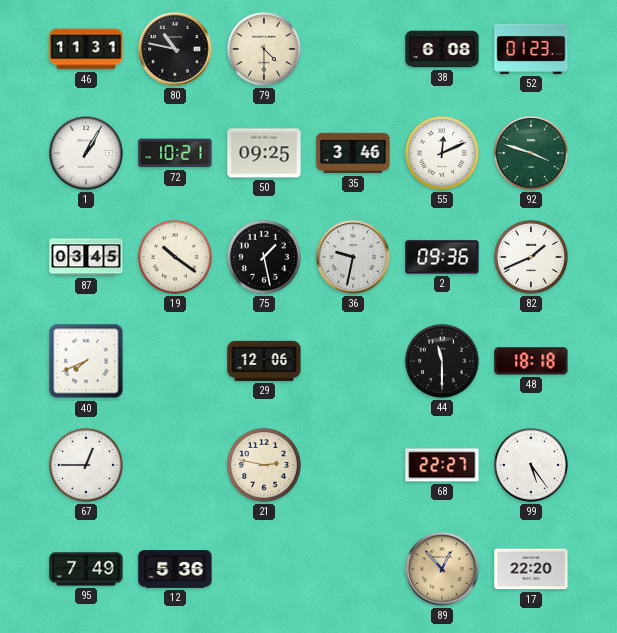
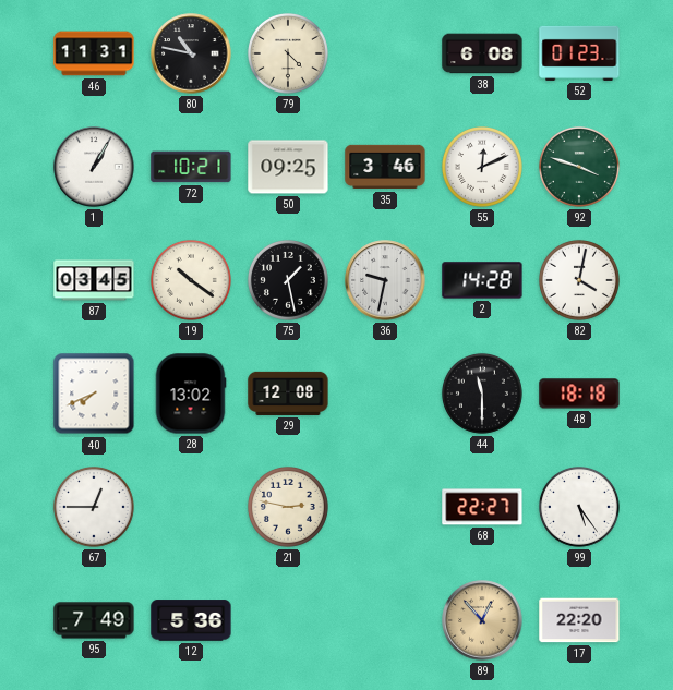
2: 09:36 -> 14:28
82: 1:41 -> 4:02
28: none -> 13:02
29: 12:06 -> 12:08
